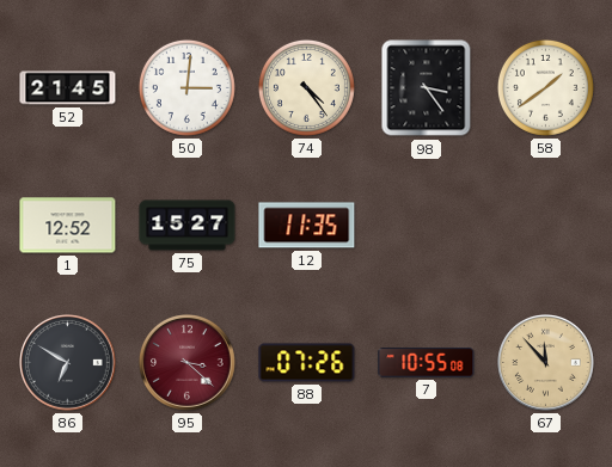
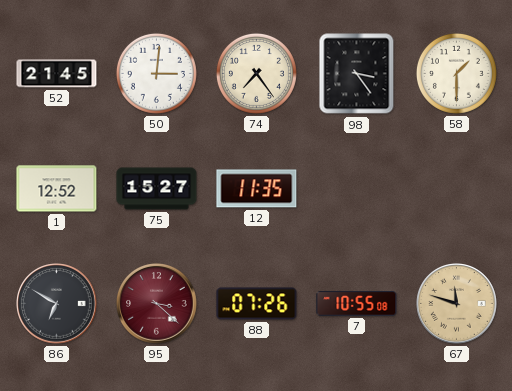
74: 4:24 -> 7:24
58: 1:39 -> 1:30
67: 11:53 -> 11:48
